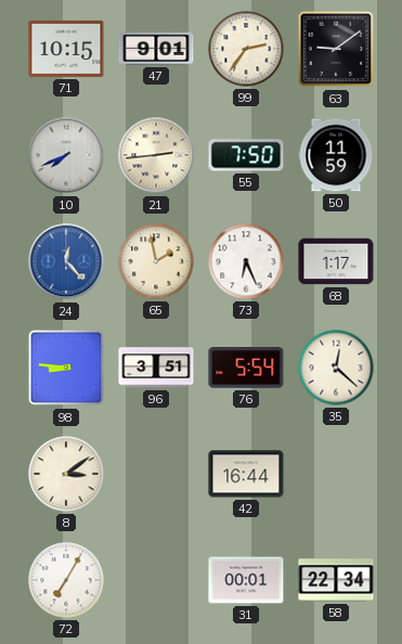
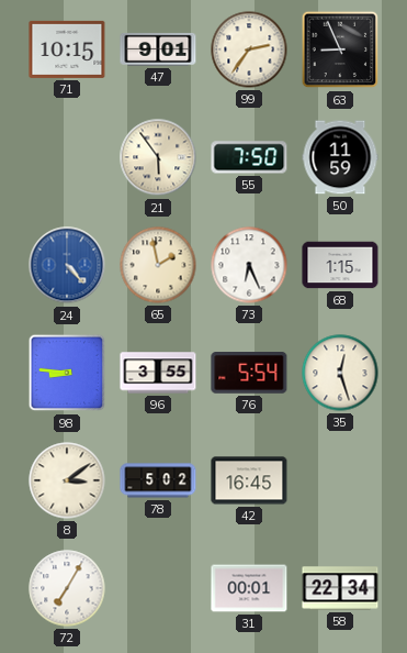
63: 9:09 -> 8:56
10: 7:41 -> none
21: 2:44 -> 5:54
24: 12:23 -> 4:23
68: 1:17 -> 1:15
96: 3:51 -> 3:55
35: 12:22 -> 12:27
78: none -> 5:02
42: 16:44 -> 16:45
